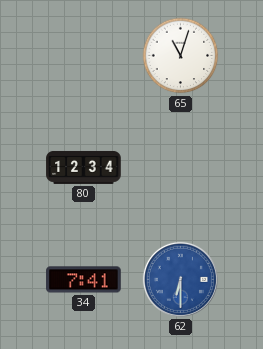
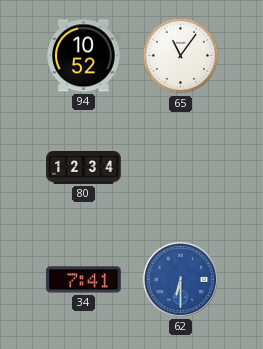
94: none -> 10:52
65: 11:03 -> 11:06
